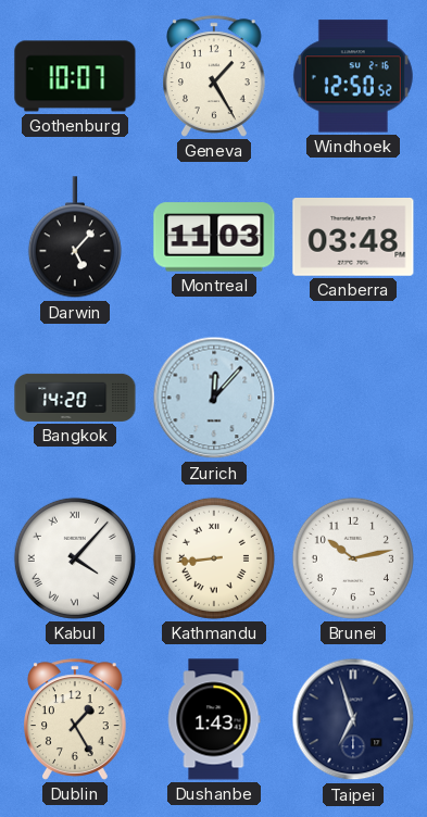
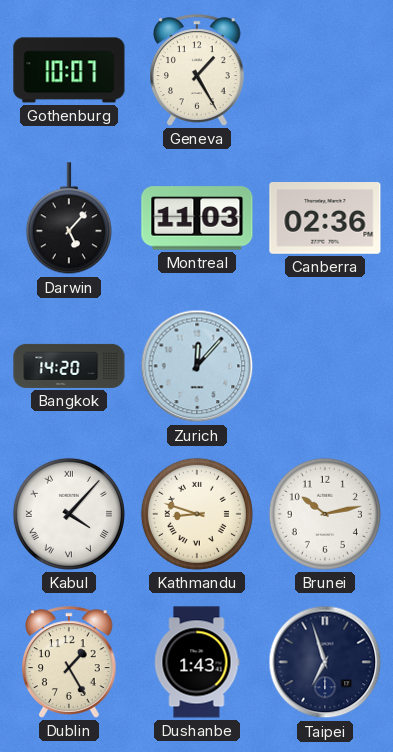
Windhoek: 12:50 -> none
Canberra: 03:48 -> 02:36
Kathmandu: 8:44 -> 8:48
